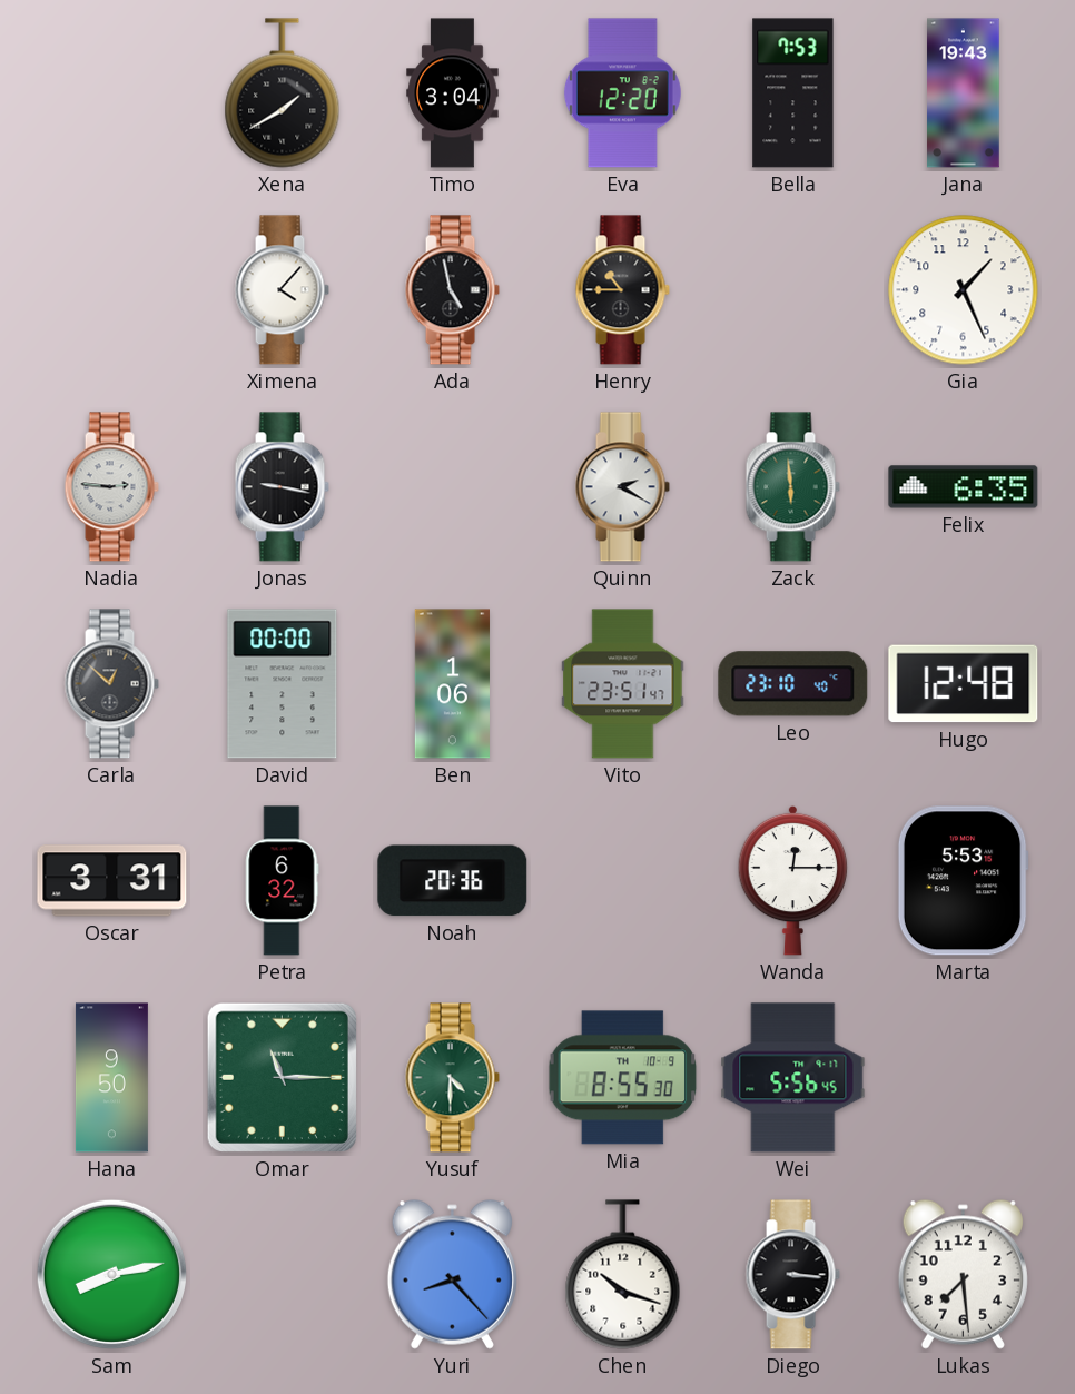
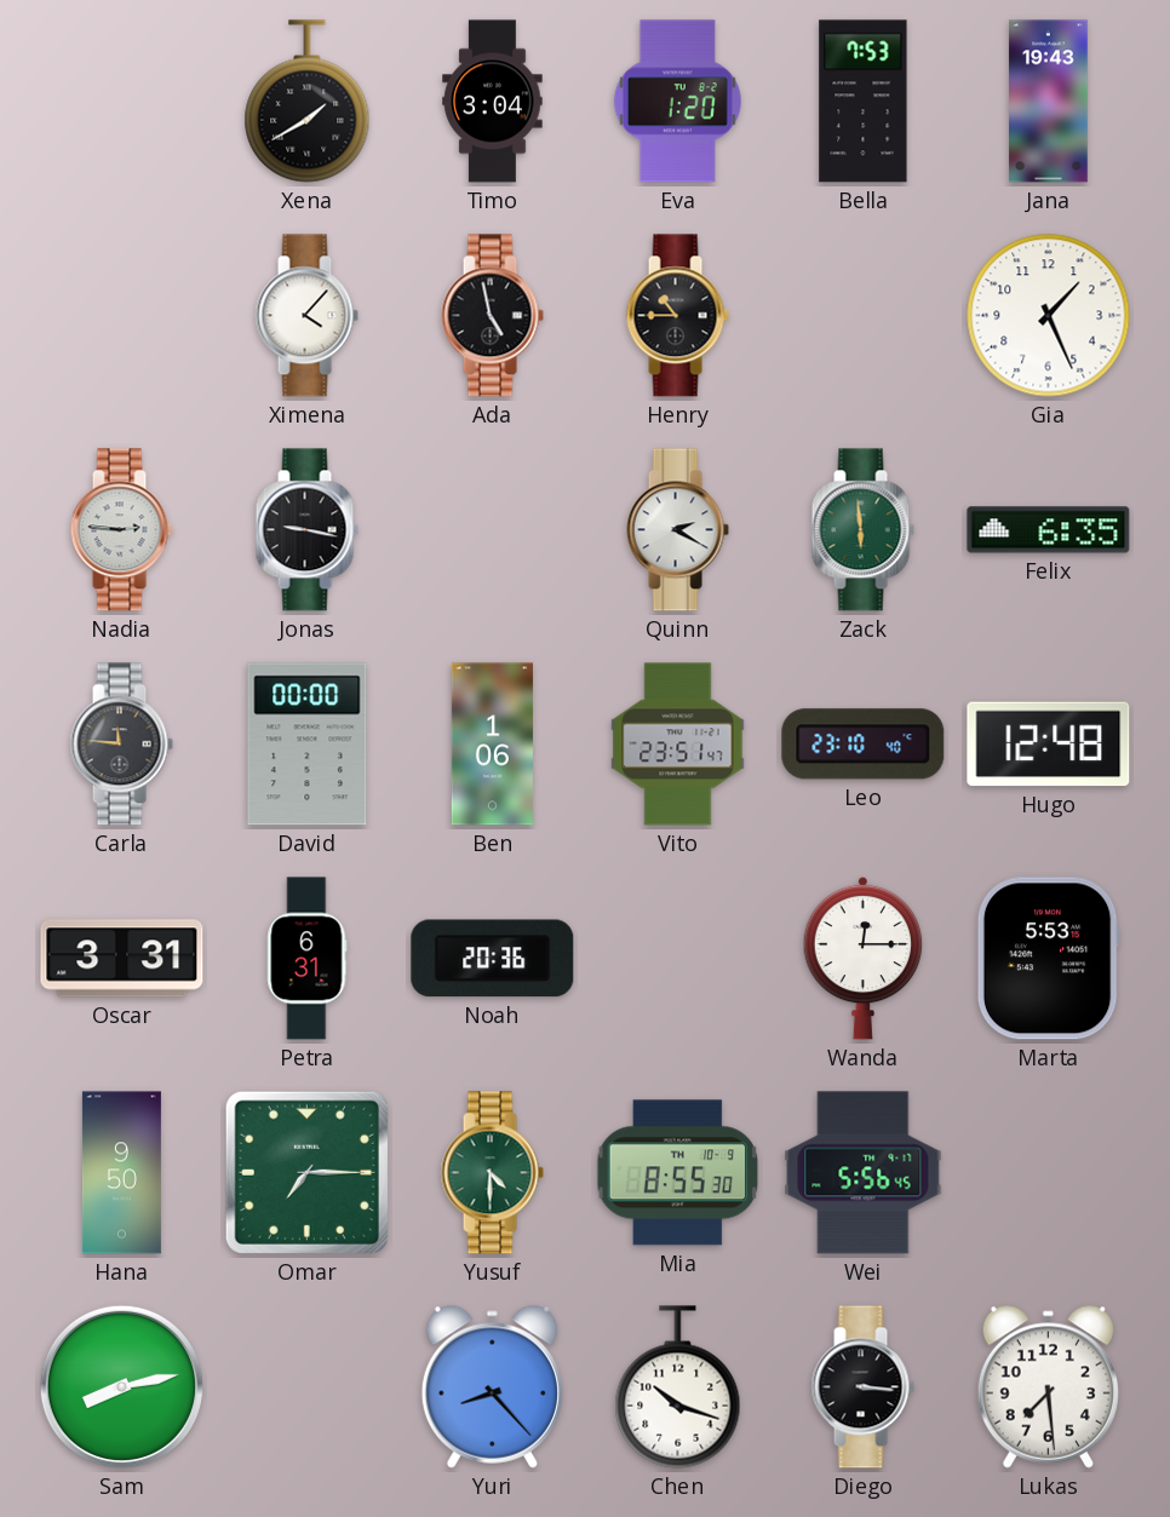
Eva: 12:20 -> 1:20
Carla: 12:52 -> 11:46
Petra: 6:32 -> 6:31
Omar: 11:15 -> 7:15
